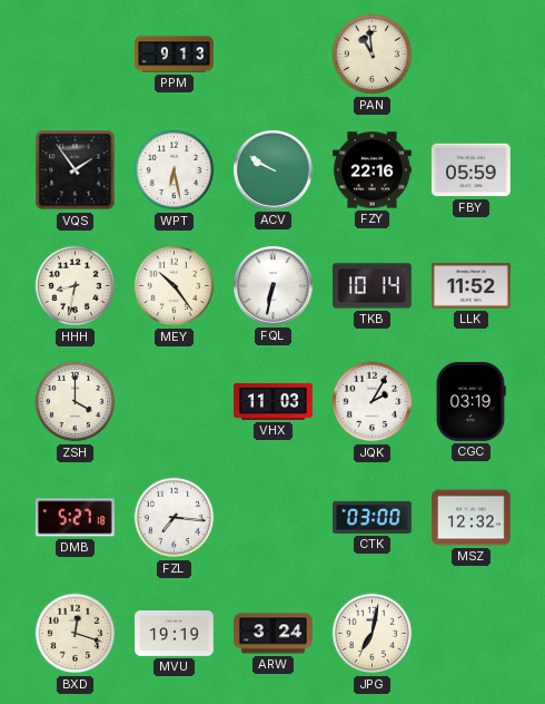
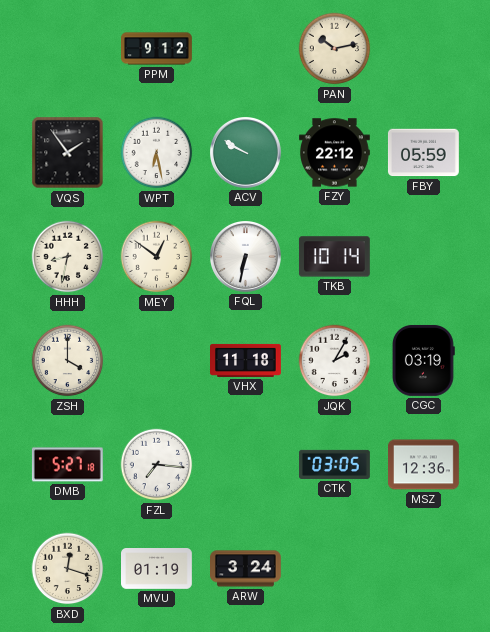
PPM: 9:13 -> 9:12
PAN: 10:59 -> 10:13
FZY: 22:16 -> 22:12
MEY: 10:24 -> 12:51
LLK: 11:52 -> none
VHX: 11:03 -> 11:18
CTK: 03:00 -> 03:05
MSZ: 12:32 -> 12:36
MVU: 19:19 -> 01:19
JPG: 7:02 -> none
